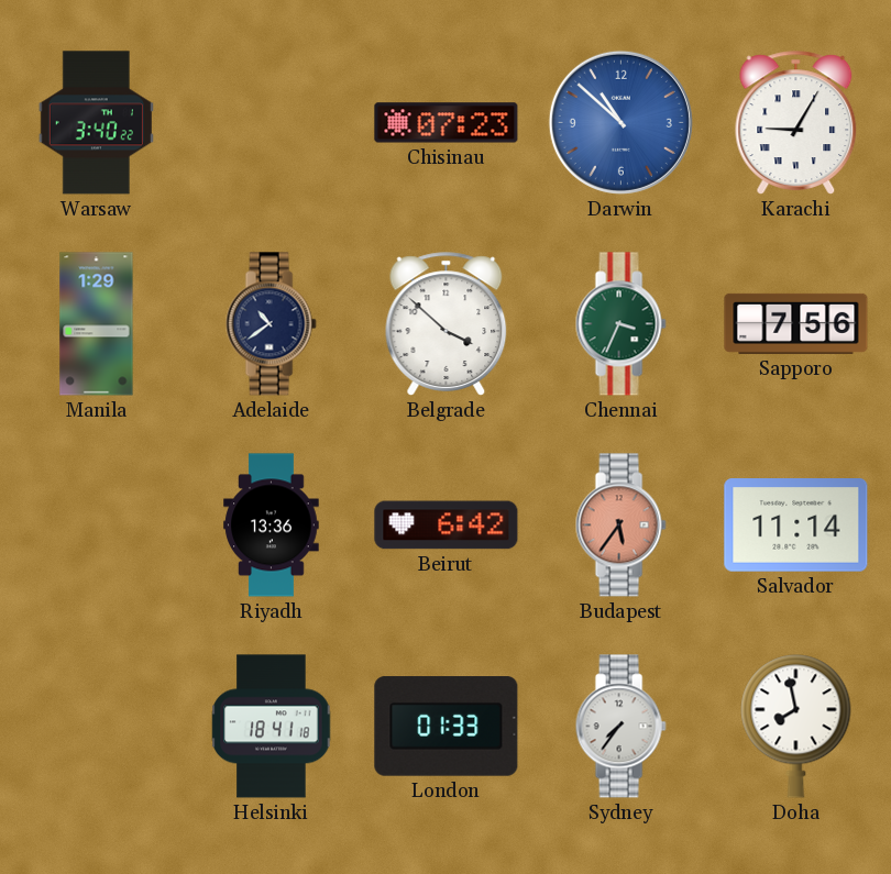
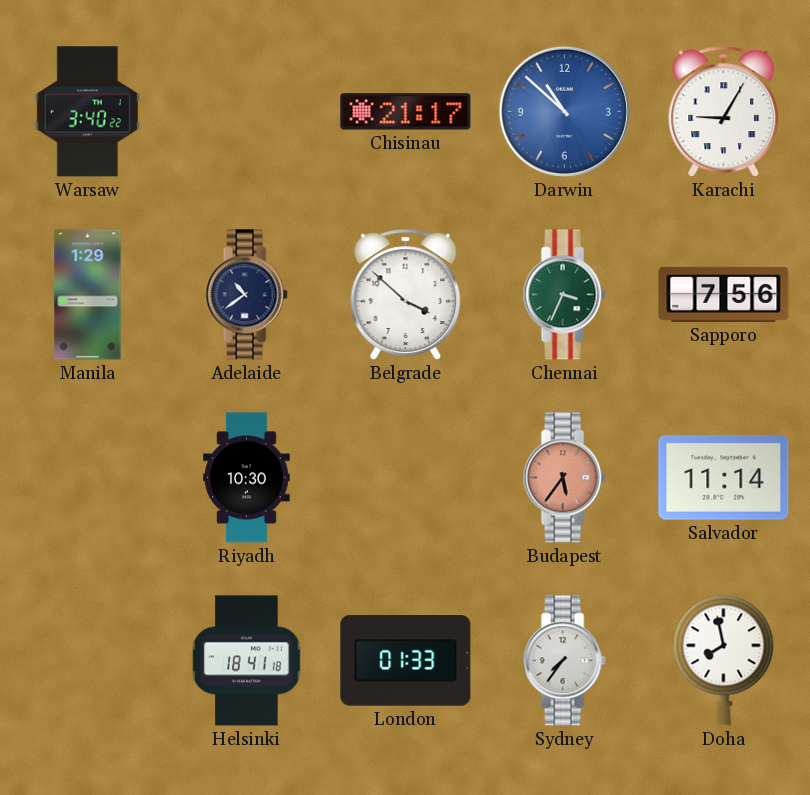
Chisinau: 07:23 -> 21:17
Riyadh: 13:36 -> 10:30
Beirut: 6:42 -> none
